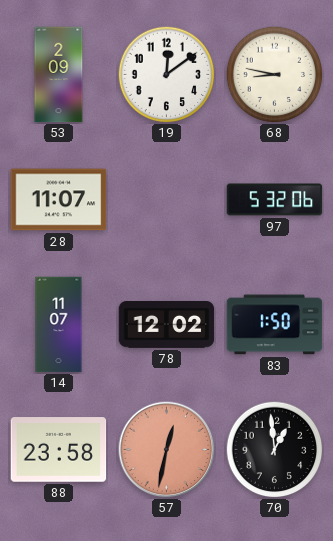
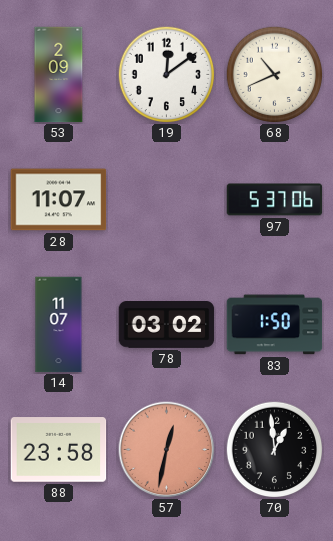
68: 8:47 -> 10:41
97: 5:32 -> 5:37
78: 12:02 -> 03:02
